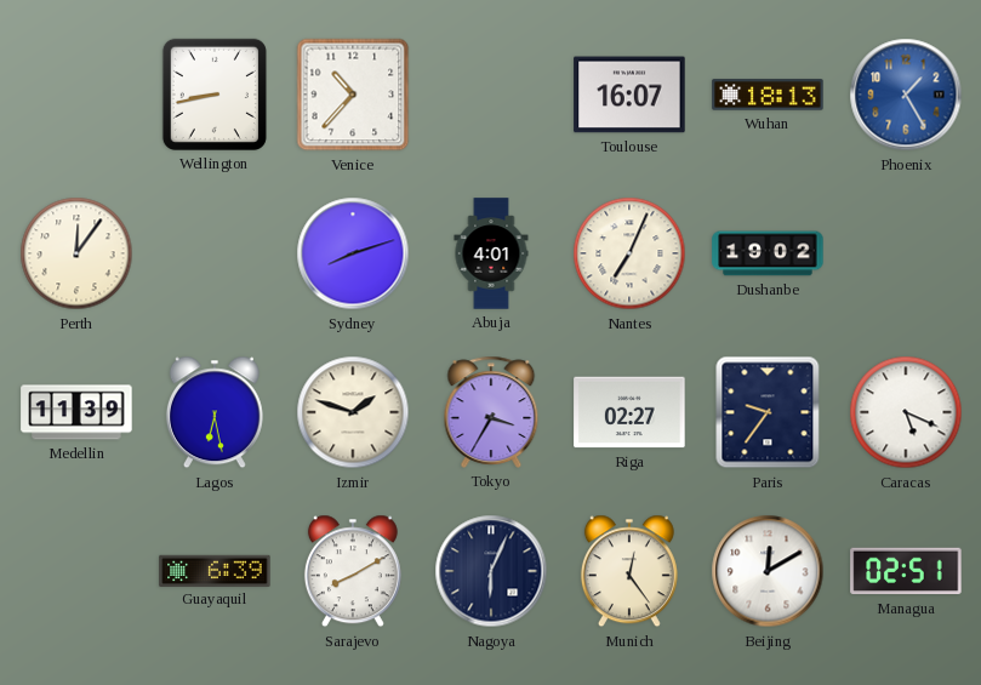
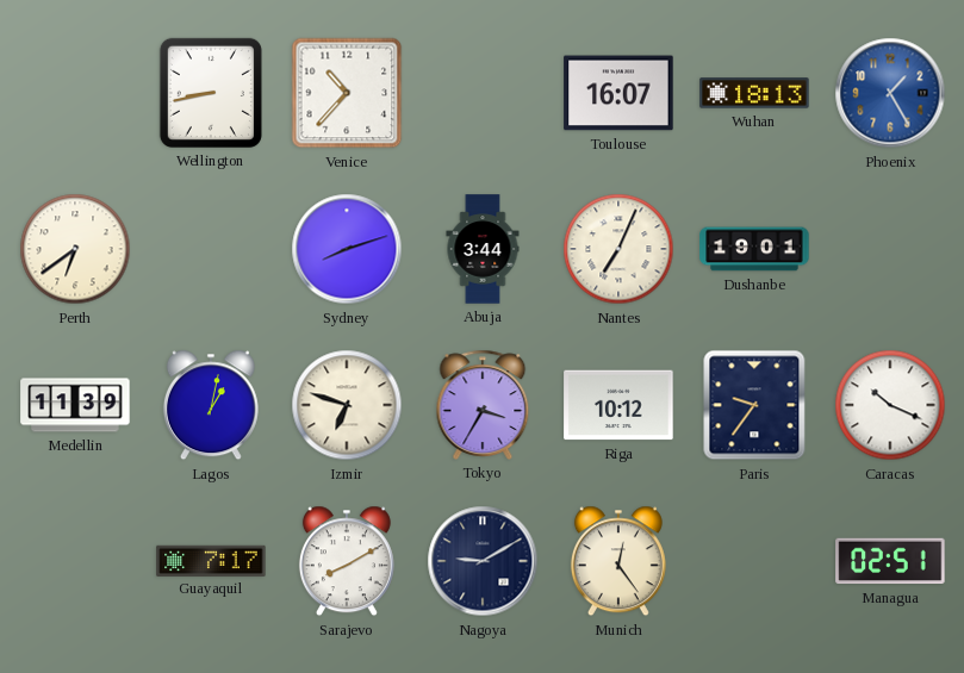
Perth: 12:06 -> 6:39
Abuja: 4:01 -> 3:44
Dushanbe: 19:02 -> 19:01
Lagos: 6:28 -> 1:02
Izmir: 1:48 -> 6:48
Riga: 02:27 -> 10:12
Caracas: 5:19 -> 10:19
Guayaquil: 6:39 -> 7:17
Nagoya: 6:04 -> 9:10
Beijing: 12:10 -> none
